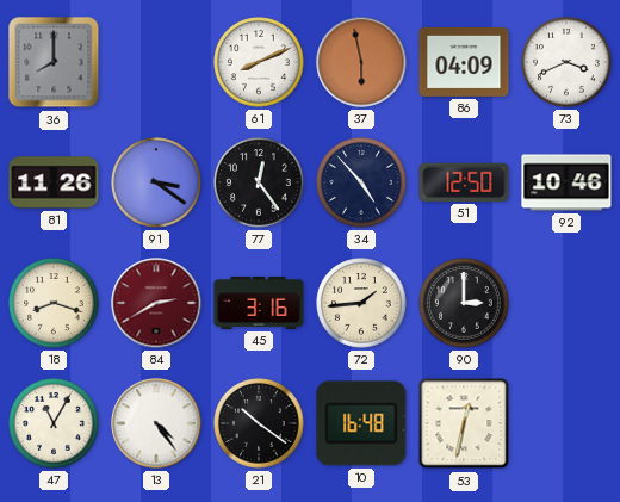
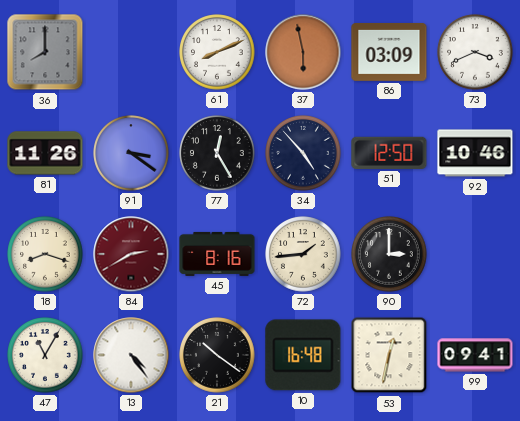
86: 04:09 -> 03:09
77: 12:24 -> 12:25
45: 3:16 -> 8:16
99: none -> 09:41
